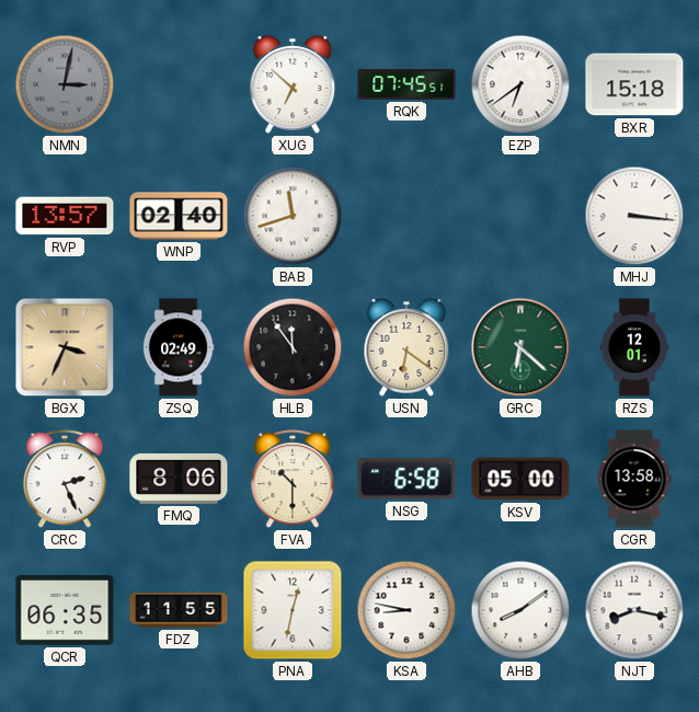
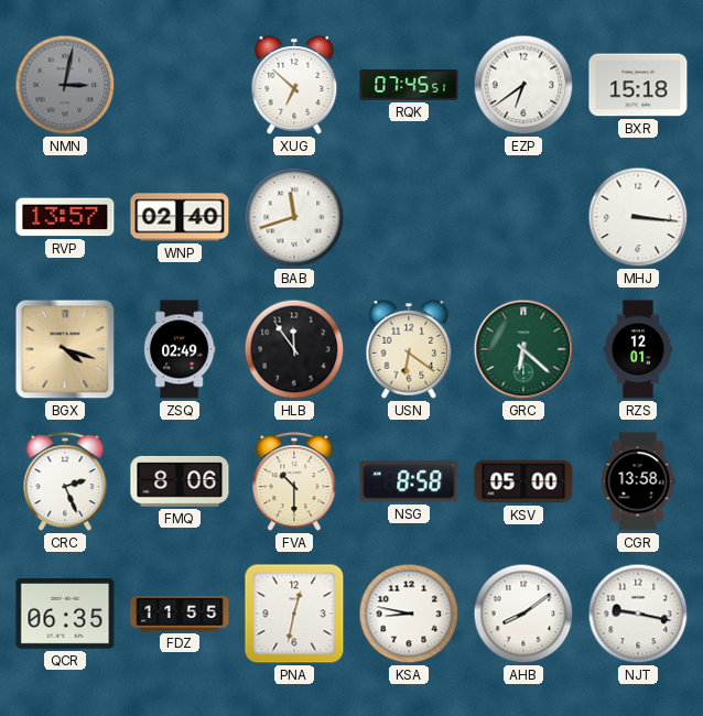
BGX: 3:34 -> 4:18
NSG: 6:58 -> 8:58
NJT: 8:17 -> 9:17
